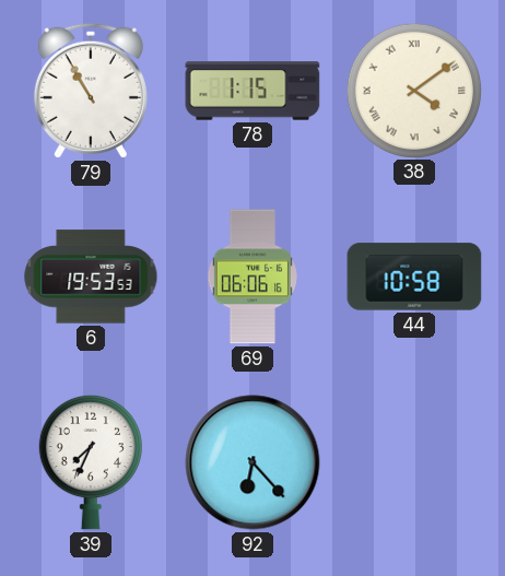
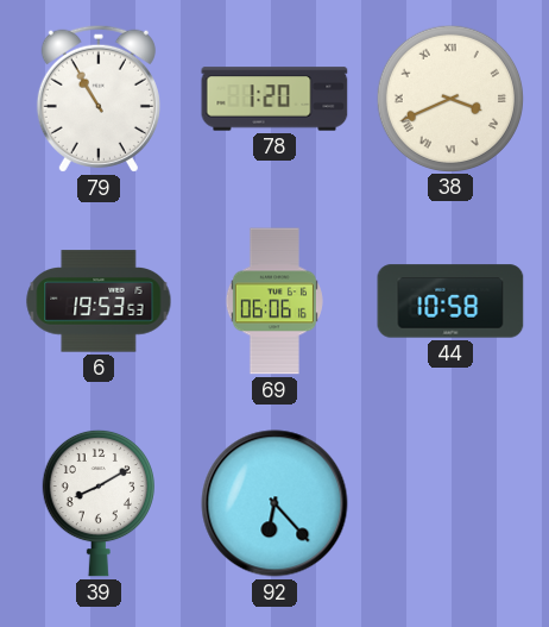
78: 1:15 -> 1:20
38: 4:09 -> 3:41
39: 7:34 -> 8:10
